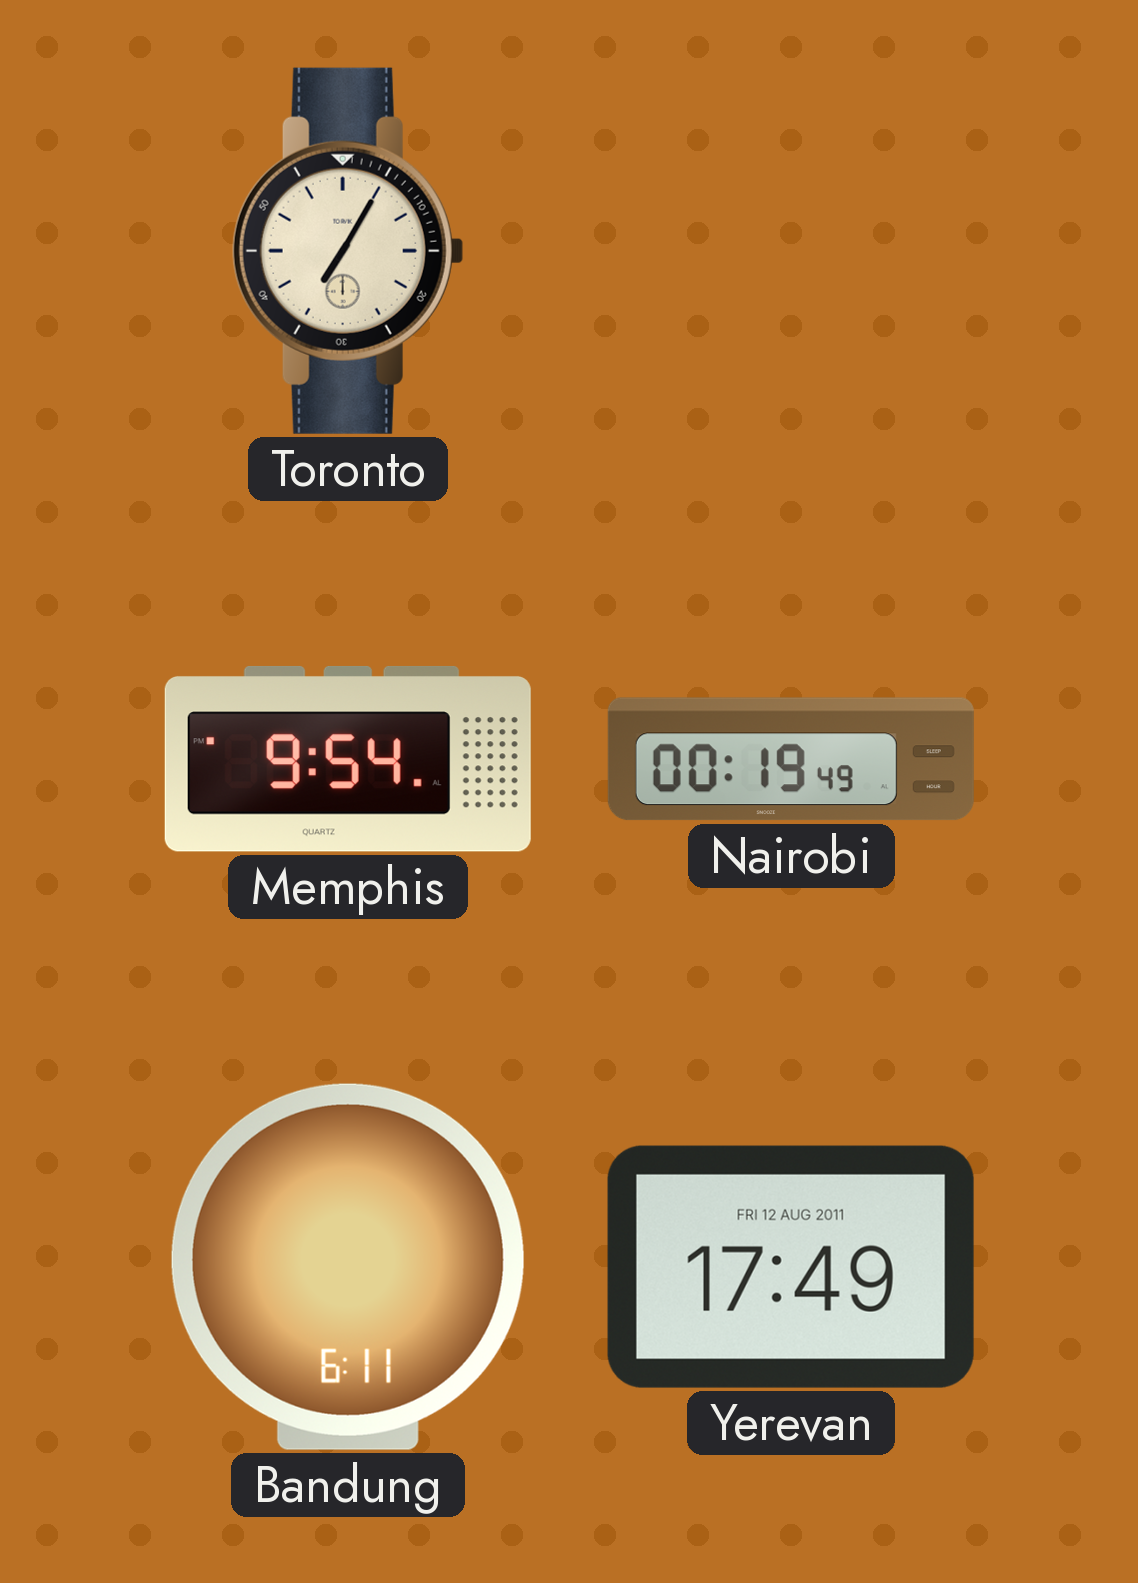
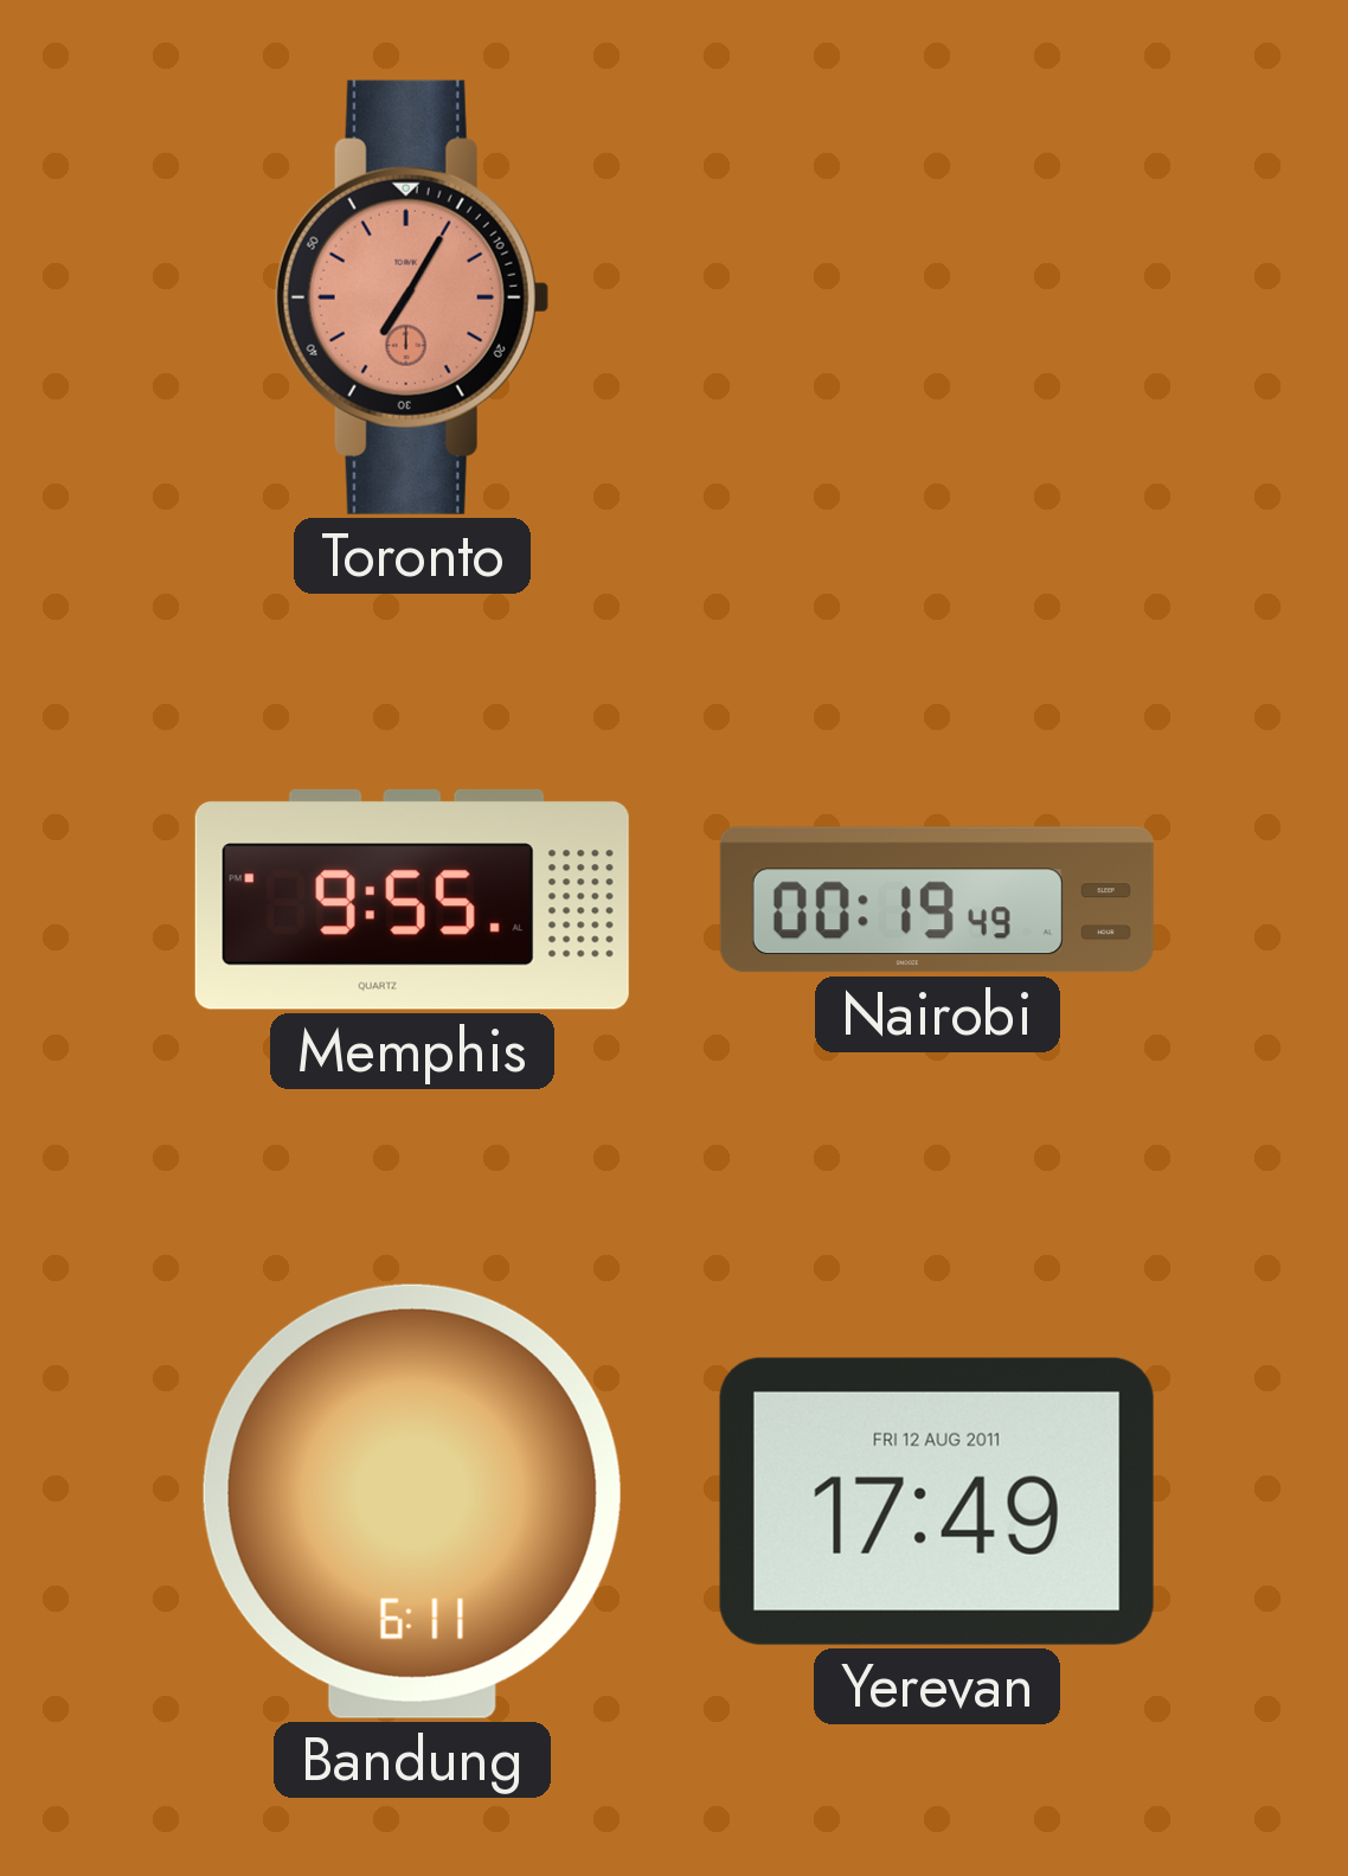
Toronto dial: cream -> salmon
Memphis: 9:54 -> 9:55
